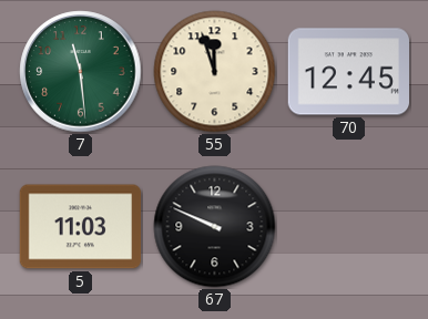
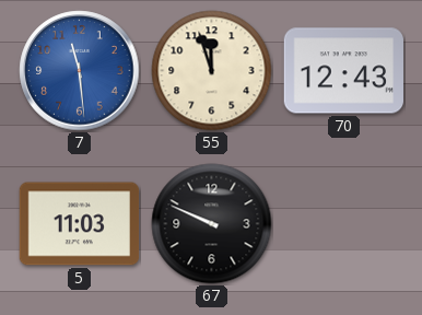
7 dial: green -> blue
70: 12:45 -> 12:43
